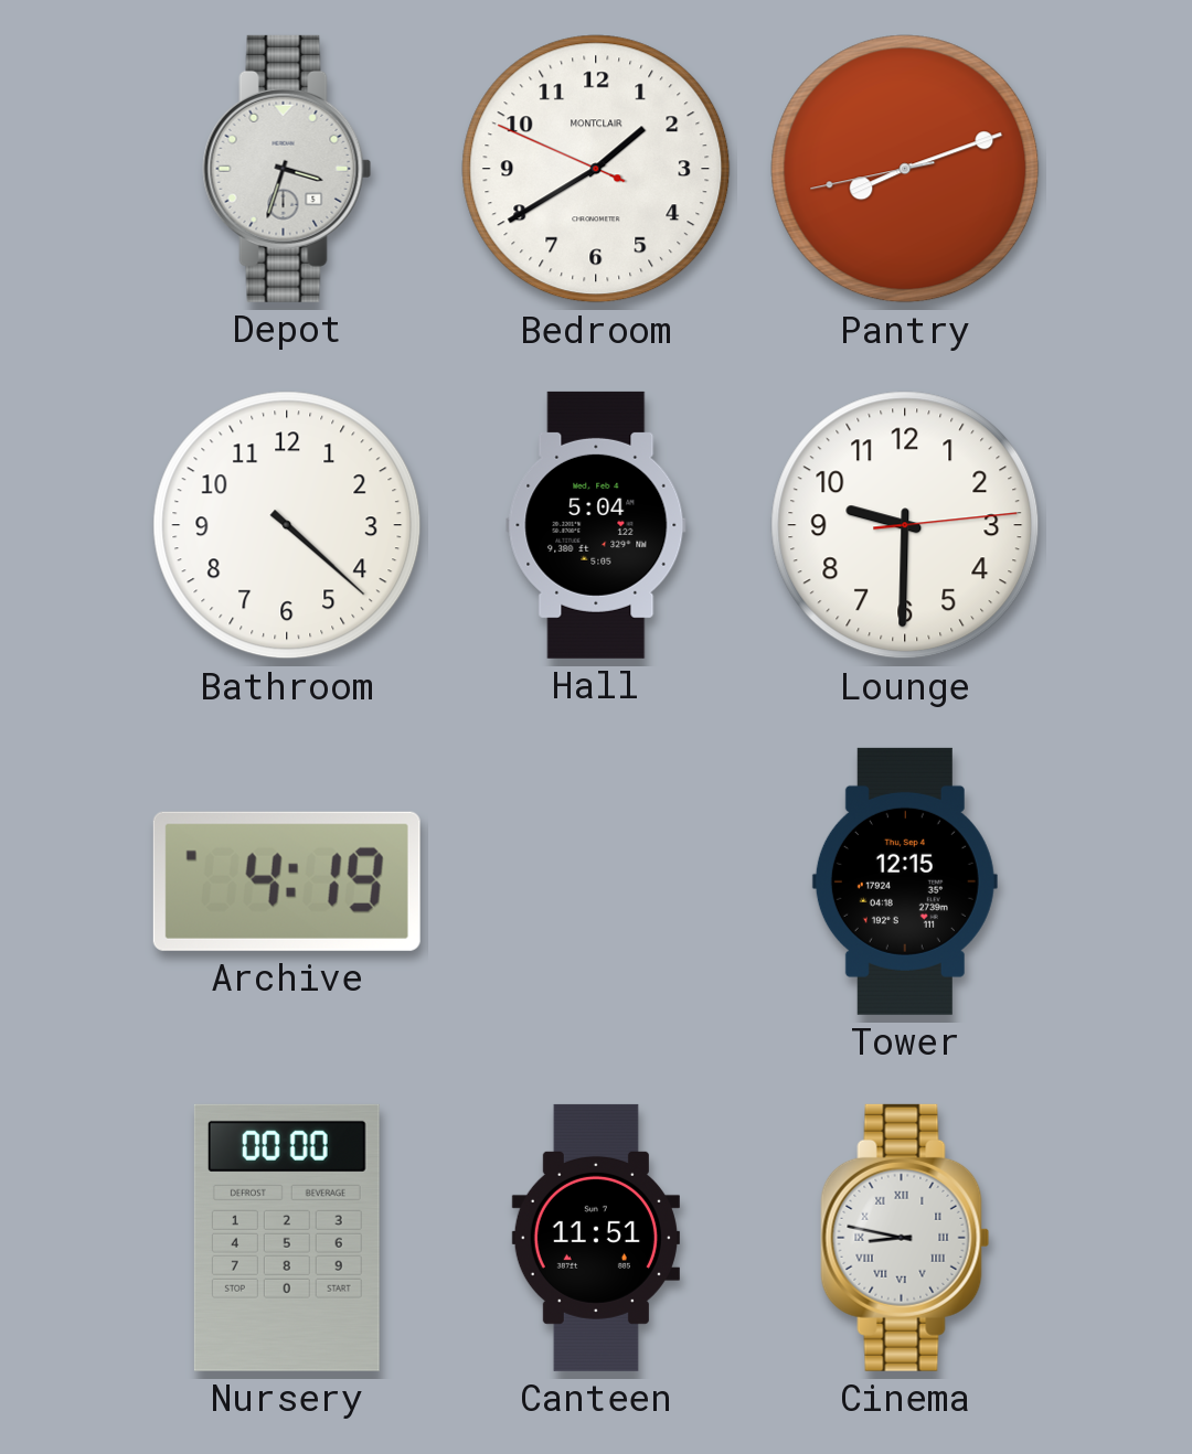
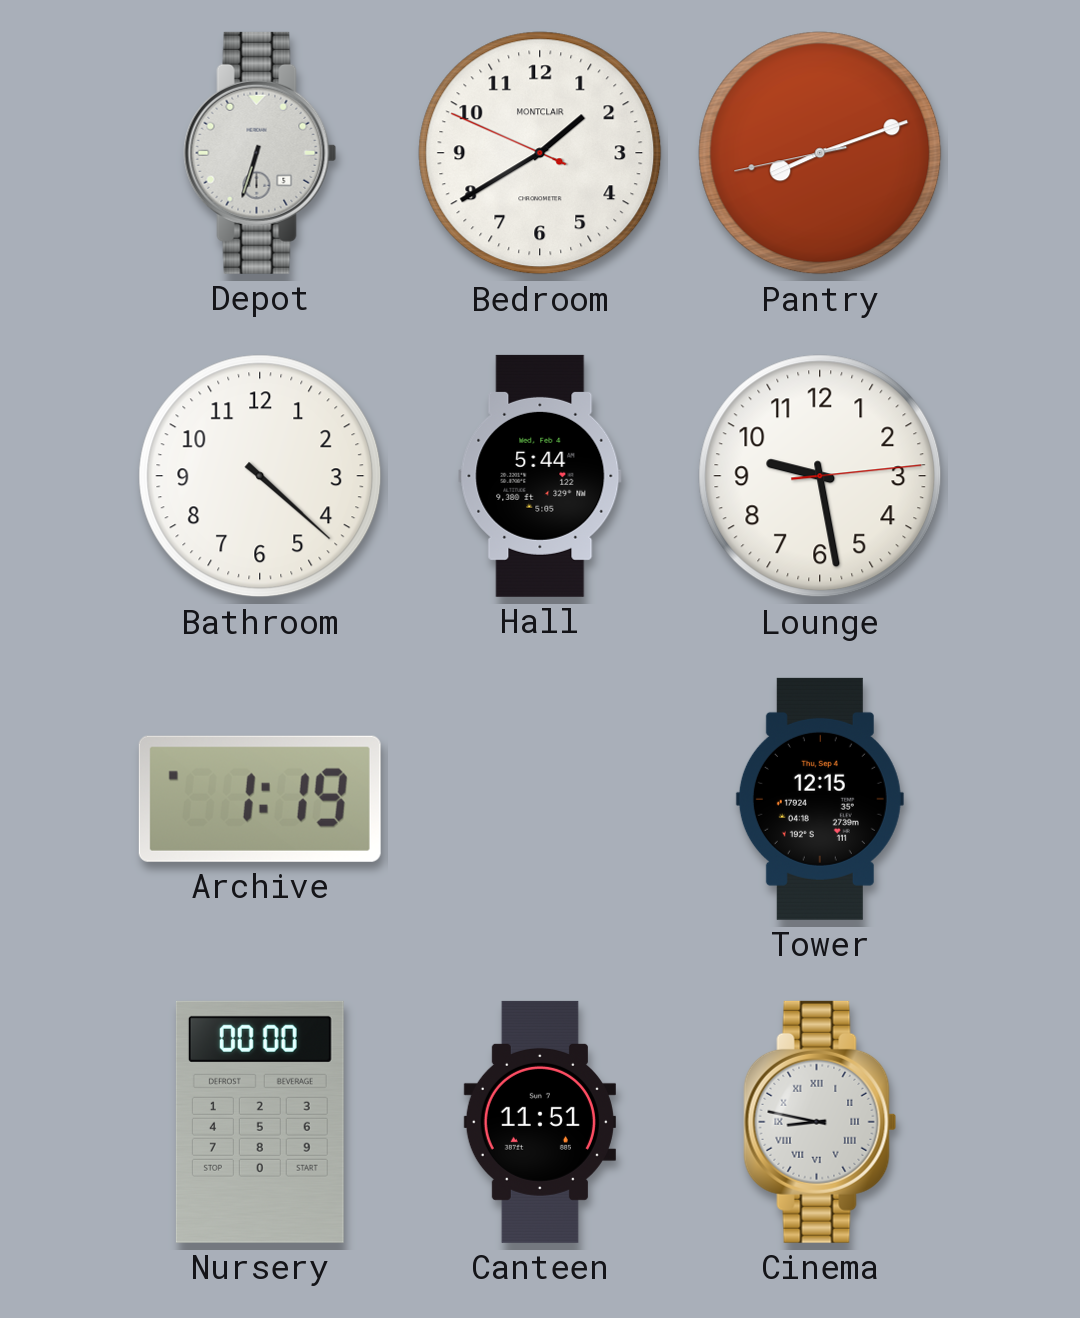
Depot: 3:33 -> 6:33
Hall: 5:04 -> 5:44
Lounge: 9:30 -> 9:28
Archive: 4:19 -> 1:19
